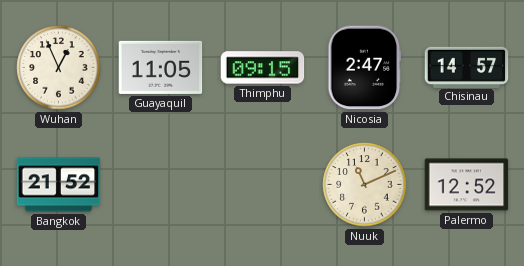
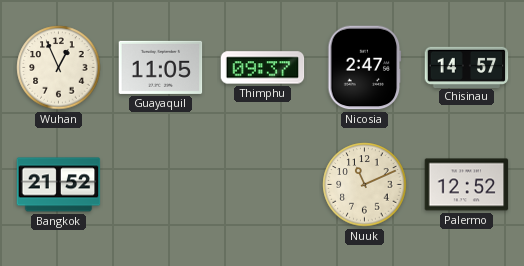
Thimphu: 09:15 -> 09:37
